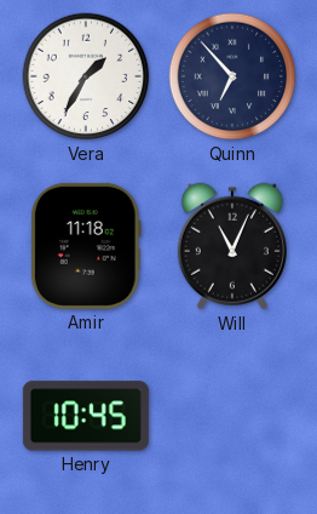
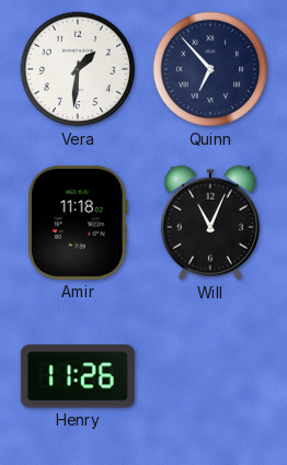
Vera: 1:35 -> 1:31
Henry: 10:45 -> 11:26
